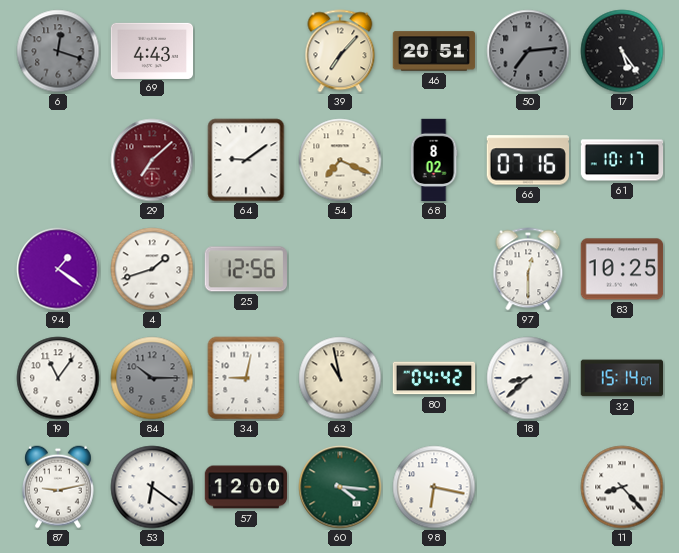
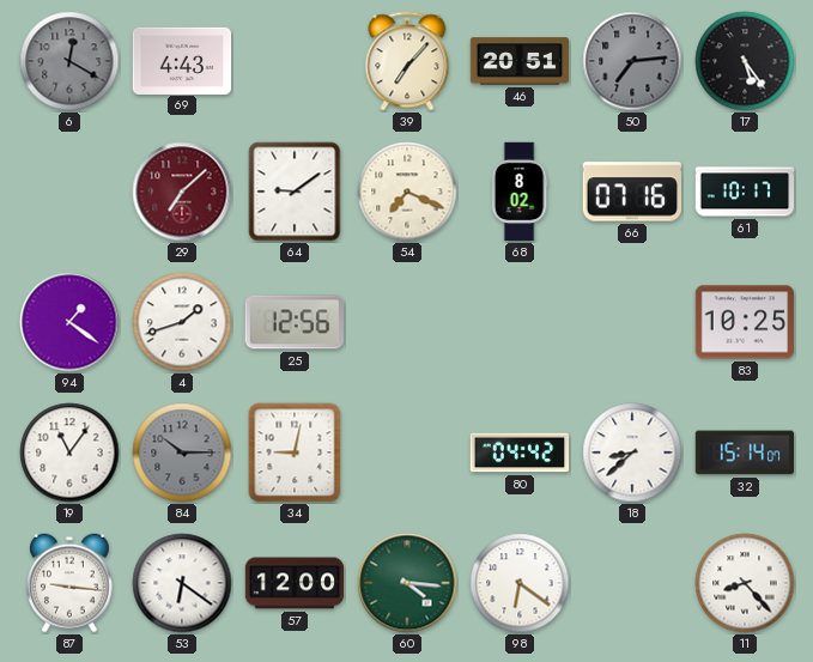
6: 12:18 -> 12:20
97: 12:30 -> none
63: 10:58 -> none
87: 9:13 -> 9:16
98: 6:17 -> 6:21
